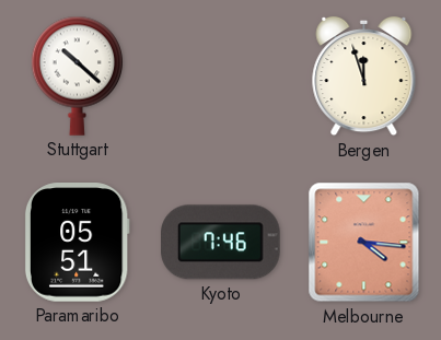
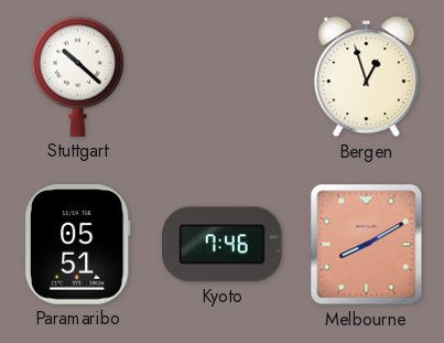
Bergen: 11:57 -> 12:57
Melbourne: 4:16 -> 8:10
